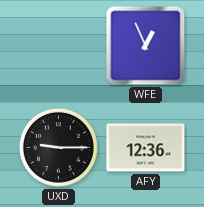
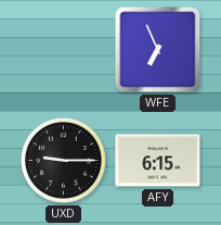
WFE: 12:56 -> 6:56
AFY: 12:36 -> 6:15
